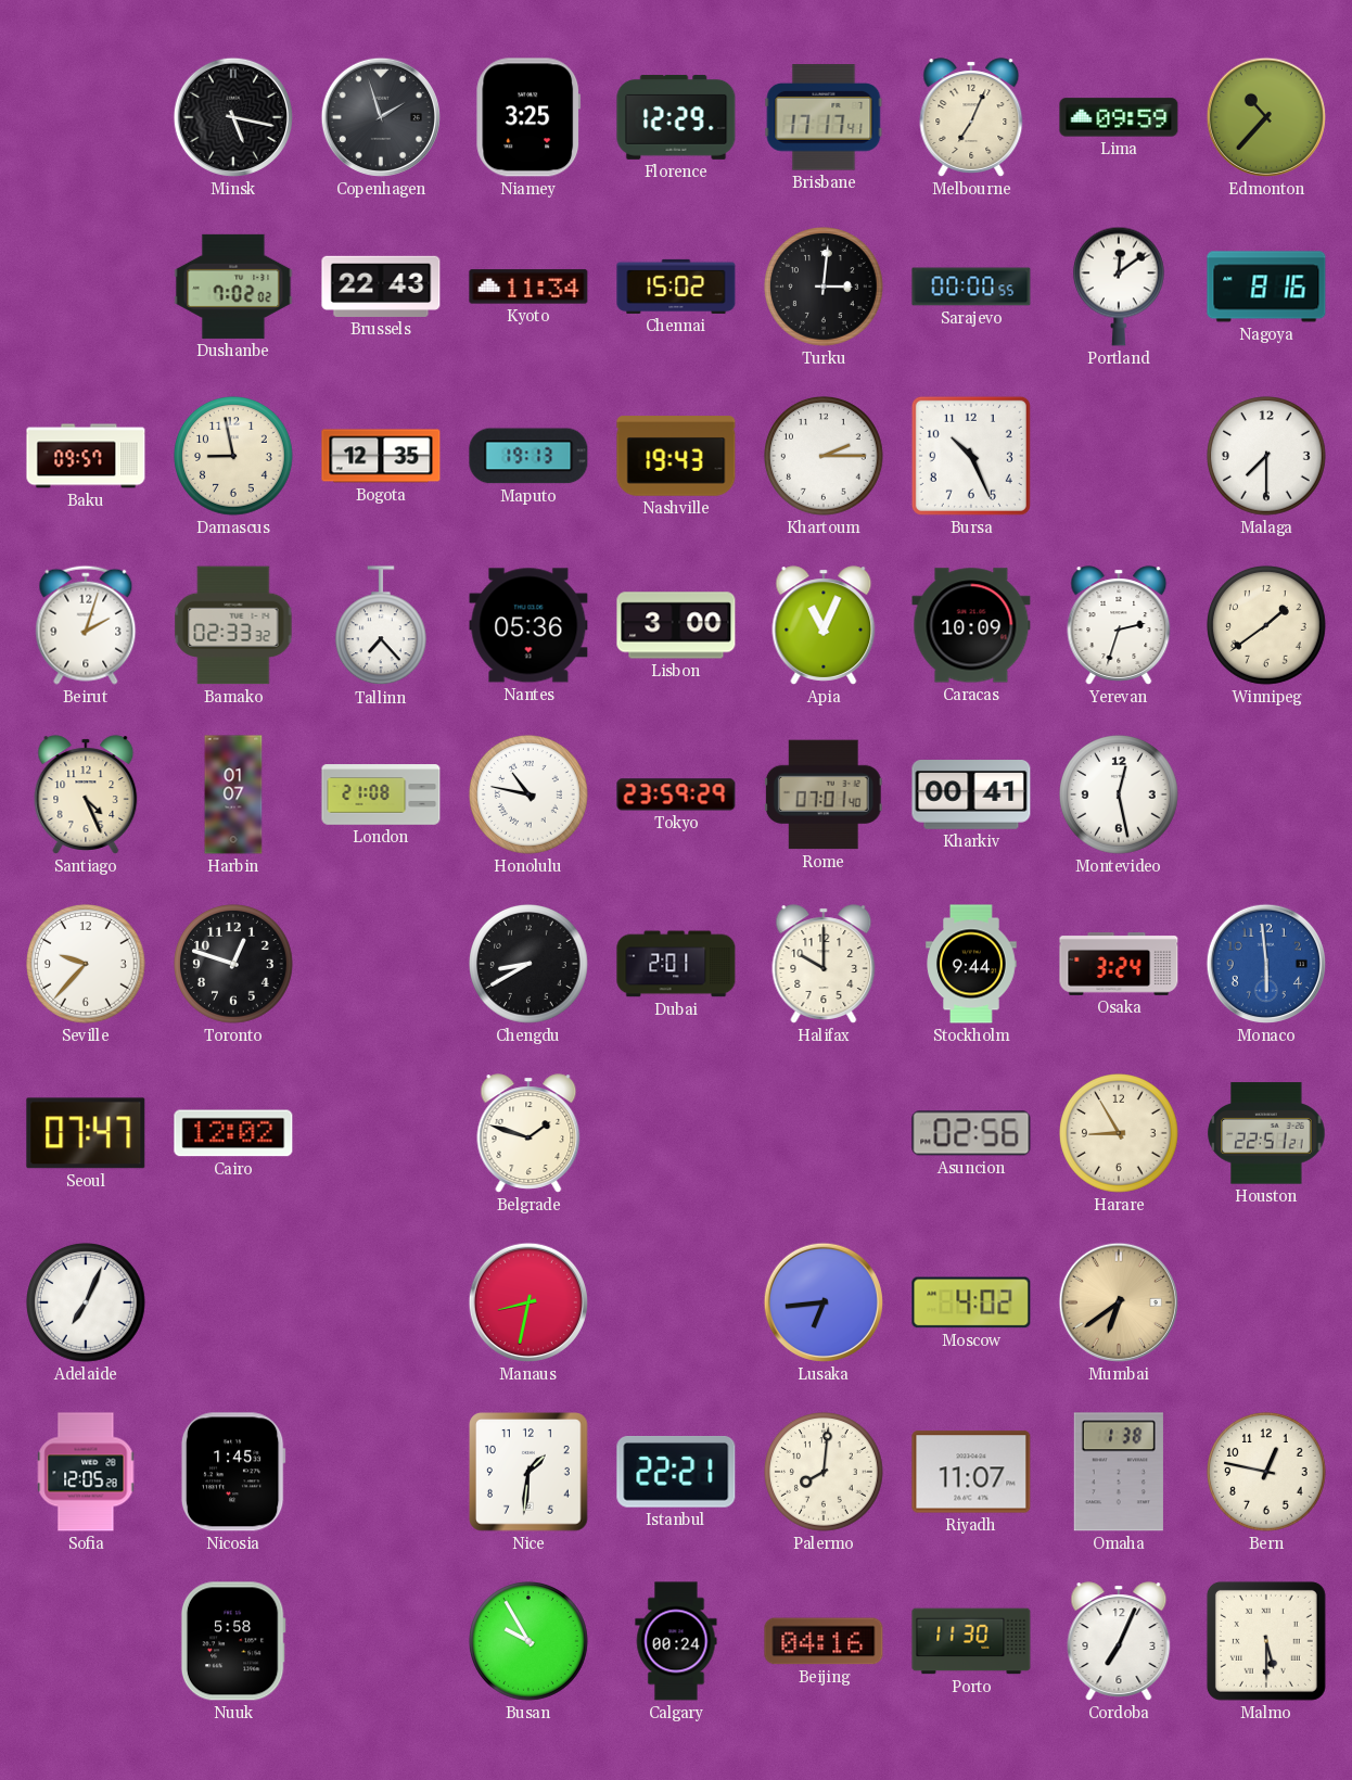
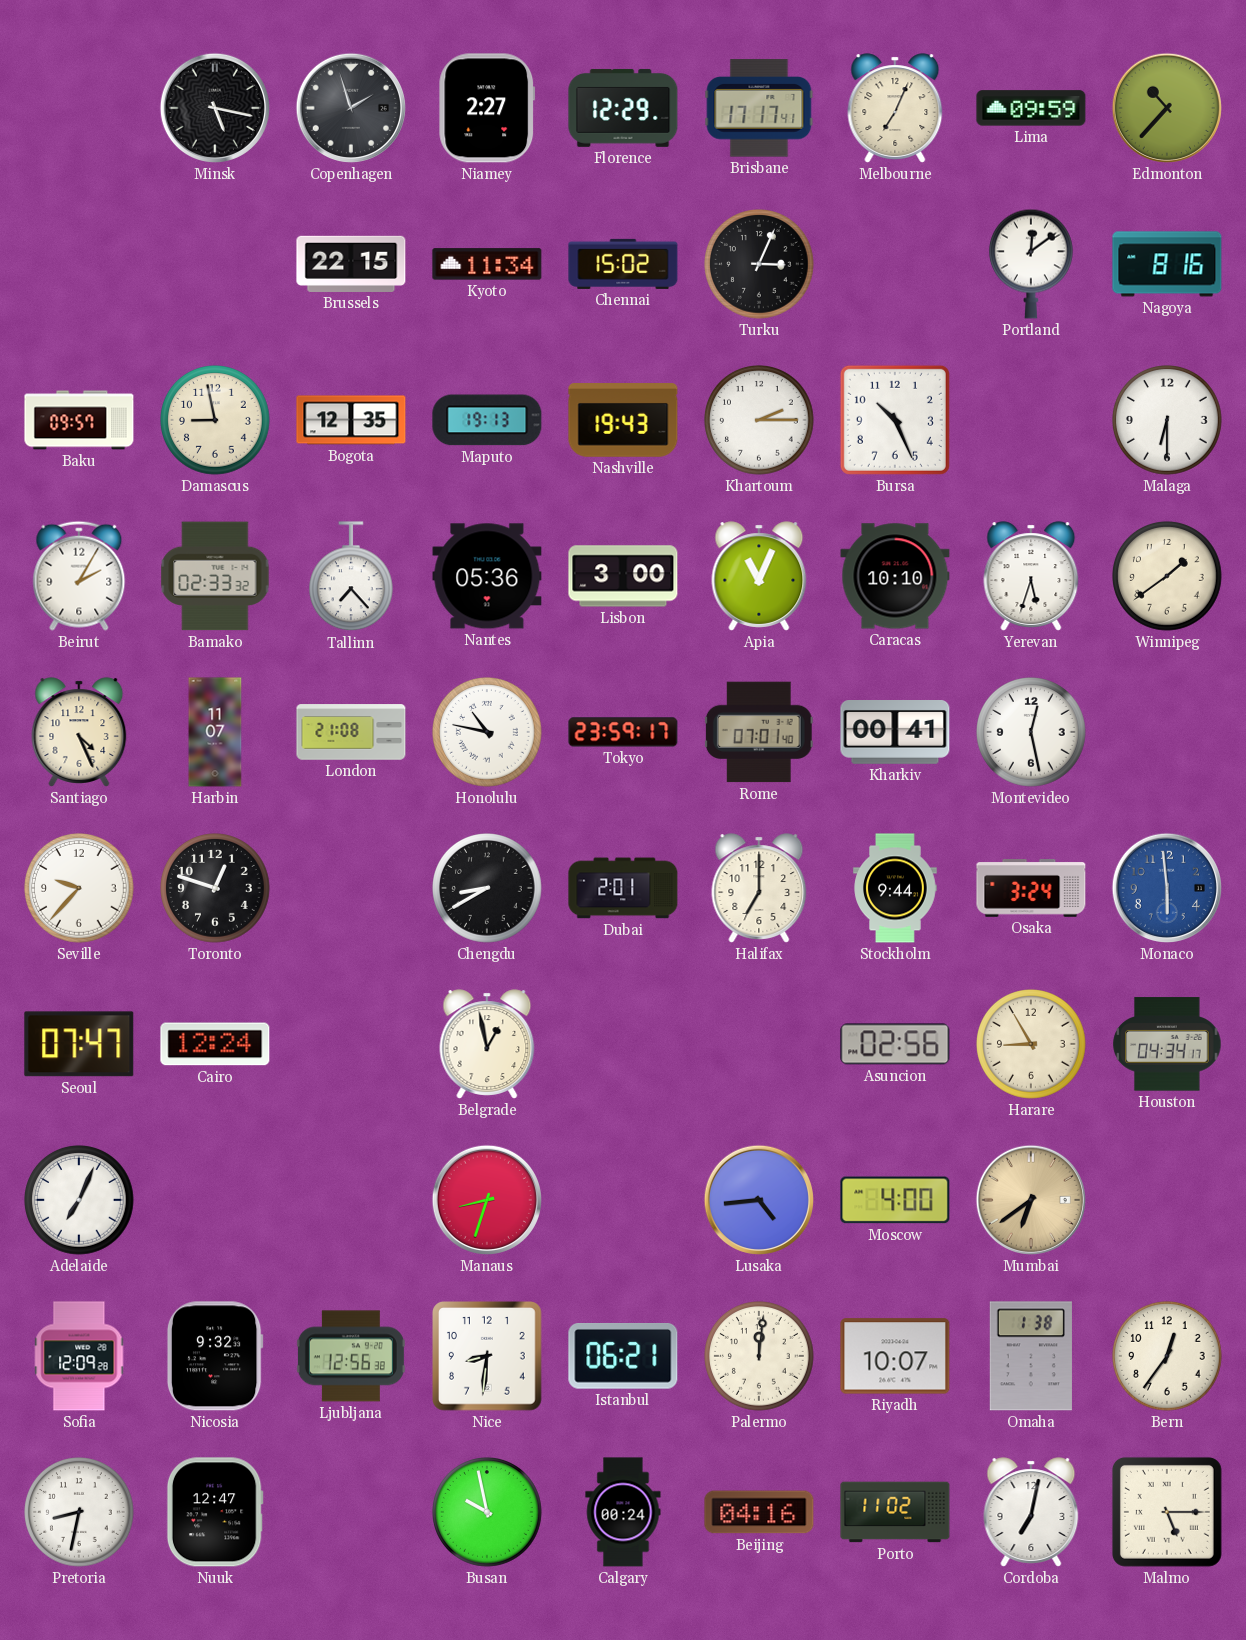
Niamey: 3:25 -> 2:27
Dushanbe: 7:02 -> none
Brussels: 22:43 -> 22:15
Turku: 3:01 -> 3:04
Sarajevo: 00:00 -> none
Malaga: 7:30 -> 6:30
Beirut: 2:03 -> 2:05
Caracas: 10:09 -> 10:10
Yerevan: 2:33 -> 5:33
Harbin: 01:07 -> 11:07
Tokyo: 23:59:29 -> 23:59:17
Halifax: 10:00 -> 7:00
Cairo: 12:02 -> 12:24
Belgrade: 1:48 -> 12:58
Houston: 22:51 -> 04:34
Manaus: 8:32 -> 8:33
Lusaka: 6:44 -> 4:44
Moscow: 4:02 -> 4:00
Sofia: 12:05 -> 12:09
Nicosia: 1:45 -> 9:32
Ljubljana: none -> 12:56
Nice: 1:31 -> 8:31
Istanbul: 22:21 -> 06:21
Palermo: 8:01 -> 12:01
Riyadh: 11:07 -> 10:07
Bern: 12:47 -> 12:36
Pretoria: none -> 8:32
Nuuk: 5:58 -> 12:47
Busan: 9:55 -> 9:58
Porto: 11:30 -> 11:02
Cordoba: 7:04 -> 7:02
Malmo: 5:30 -> 5:15
